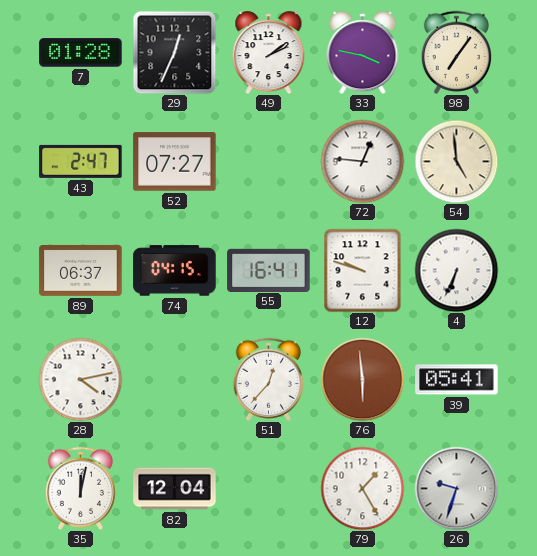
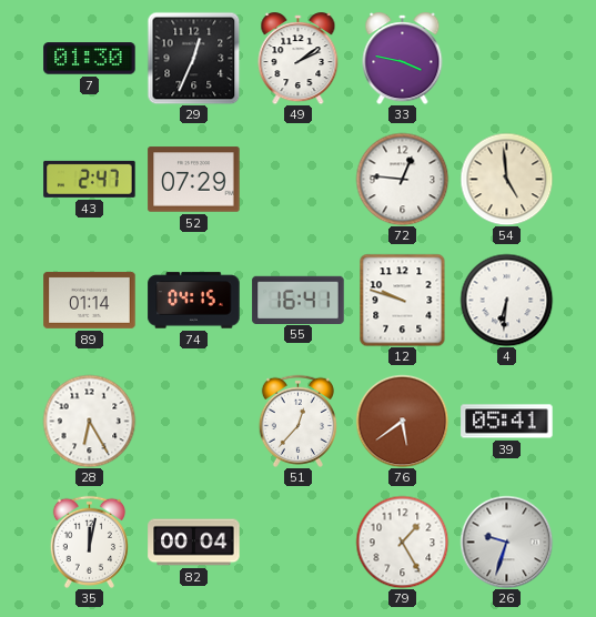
7: 01:28 -> 01:30
98: 7:06 -> none
52: 07:27 -> 07:29
89: 06:37 -> 01:14
4: 6:34 -> 6:31
28: 4:13 -> 6:25
76: 5:59 -> 5:39
82: 12:04 -> 00:04
